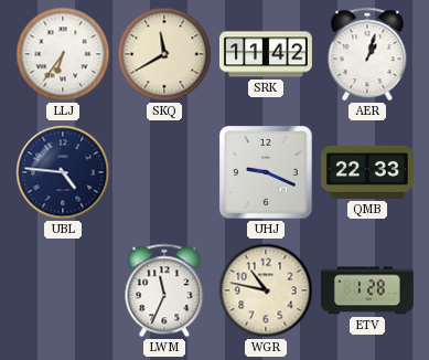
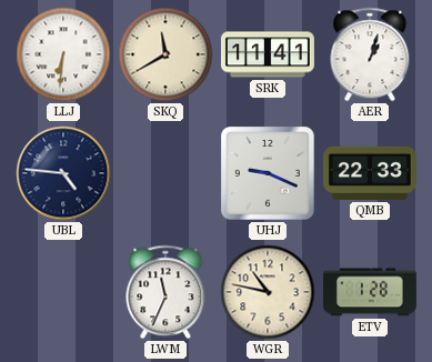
LLJ: 6:36 -> 6:31
SRK: 11:42 -> 11:41
